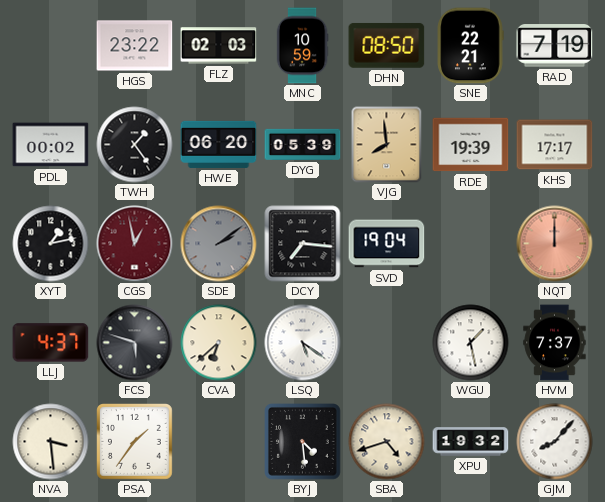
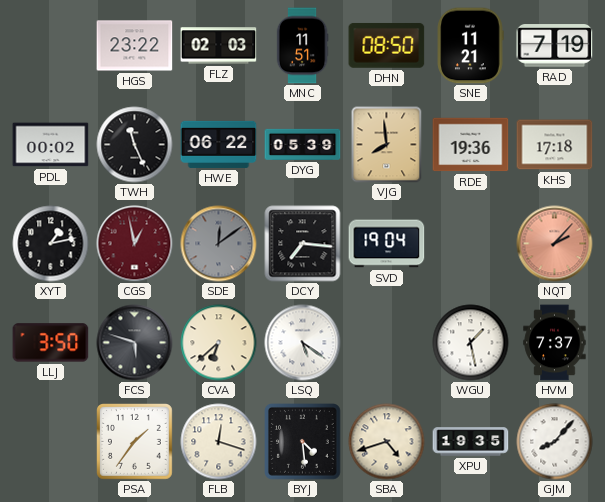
MNC: 10:59 -> 11:51
SNE: 22:21 -> 11:21
TWH: 1:24 -> 11:26
HWE: 06:20 -> 06:22
RDE: 19:39 -> 19:36
KHS: 17:17 -> 17:18
SDE: 2:09 -> 12:09
NQT: 12:00 -> 2:07
LLJ: 4:37 -> 3:50
NVA: 3:29 -> none
FLB: none -> 12:18
XPU: 19:32 -> 19:35
